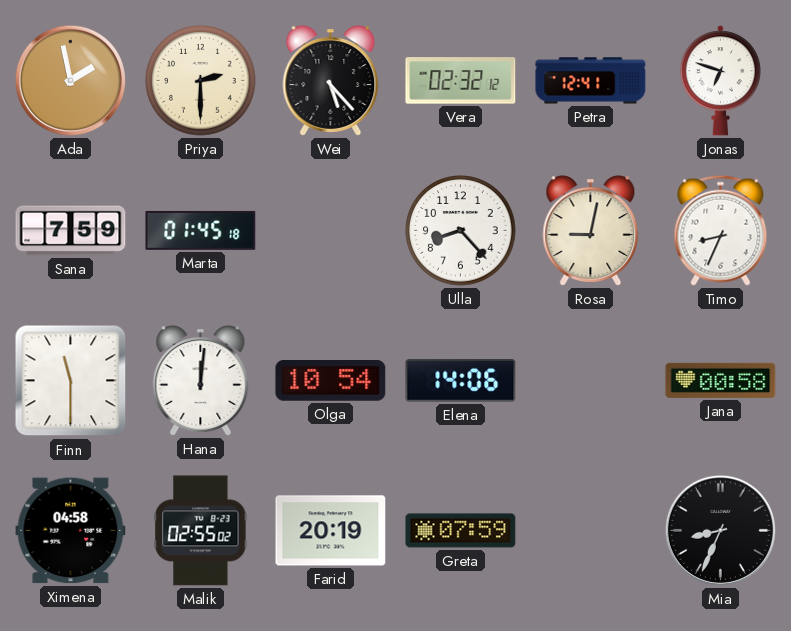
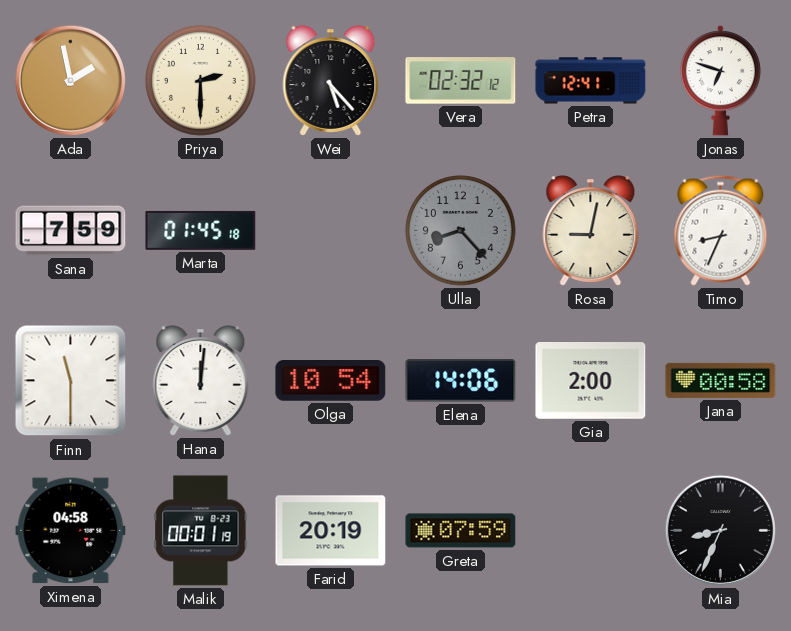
Ulla dial: white -> grey
Gia: none -> 2:00
Malik: 02:55 -> 00:01
